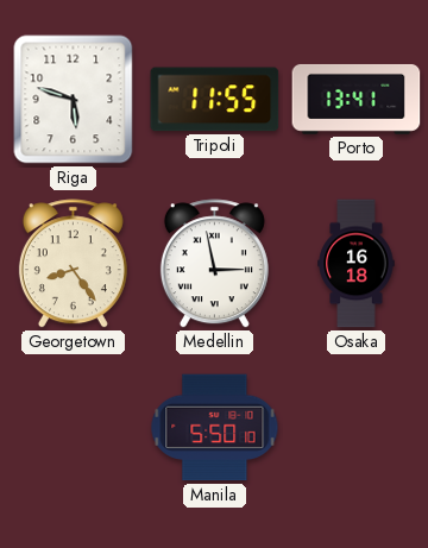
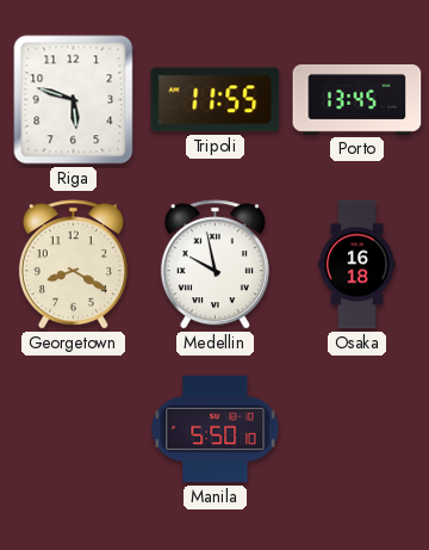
Porto: 13:41 -> 13:45
Georgetown: 8:24 -> 8:20
Medellin: 2:58 -> 9:58
